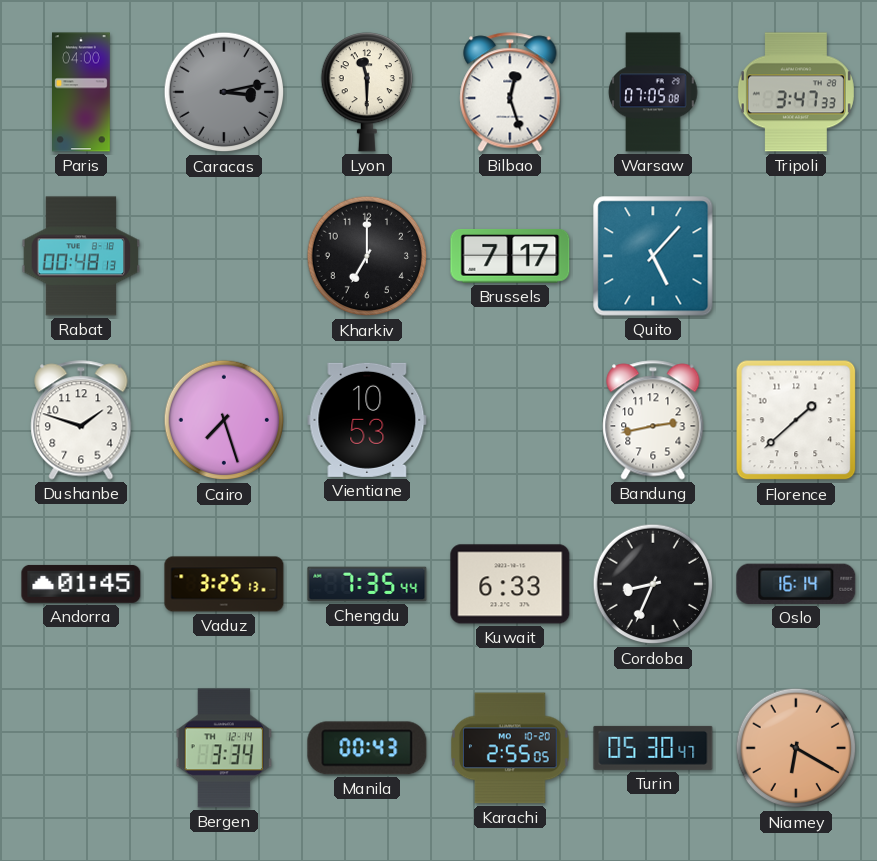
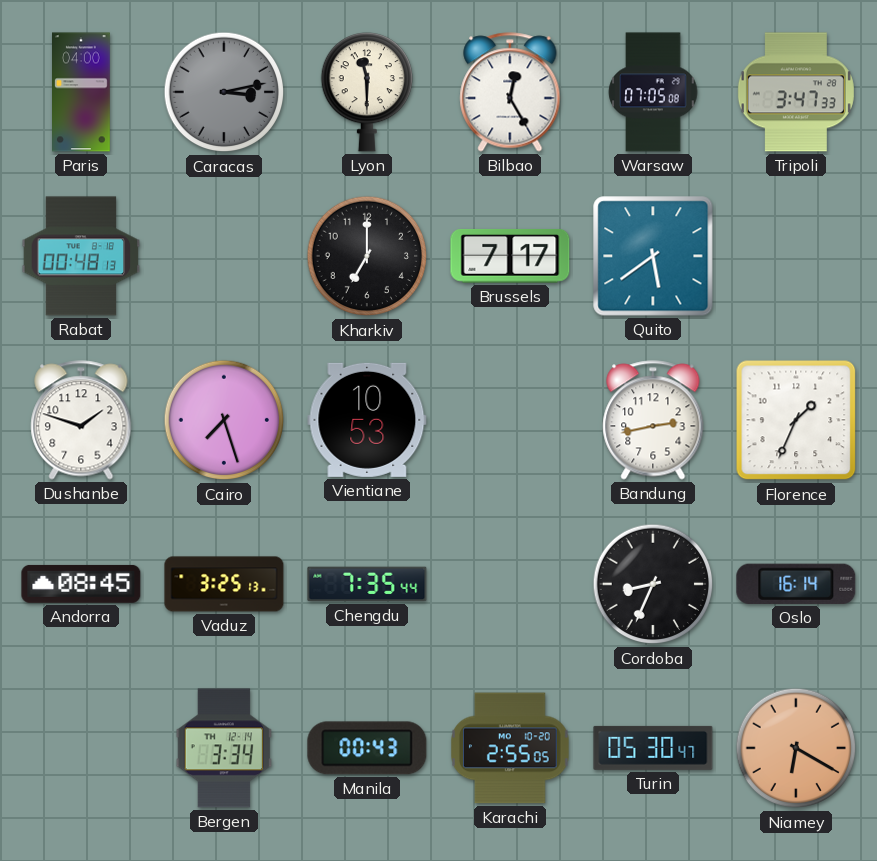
Bilbao: 12:27 -> 12:25
Quito: 5:07 -> 5:39
Florence: 1:38 -> 1:34
Andorra: 01:45 -> 08:45
Kuwait: 6:33 -> none
